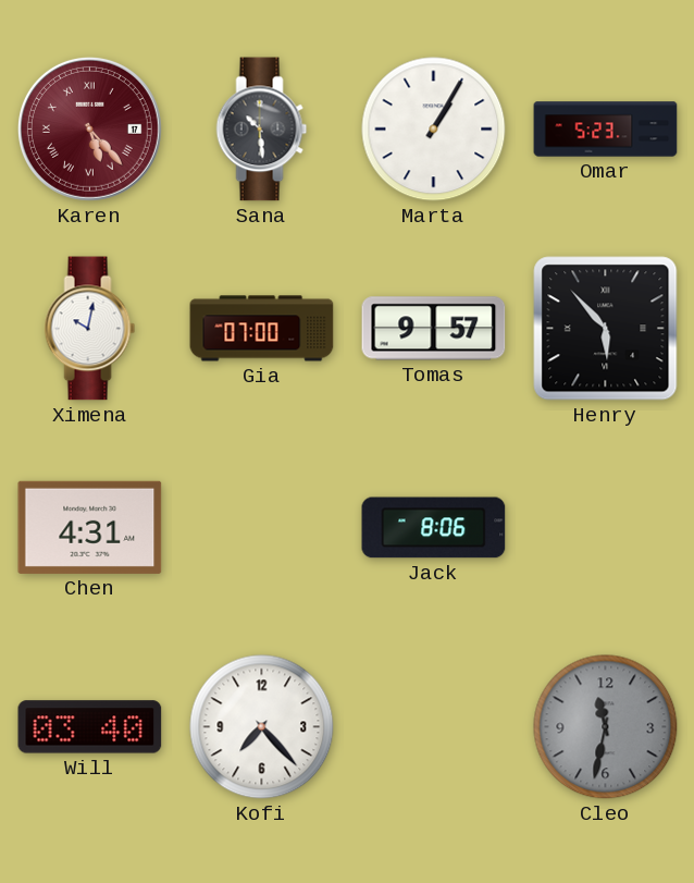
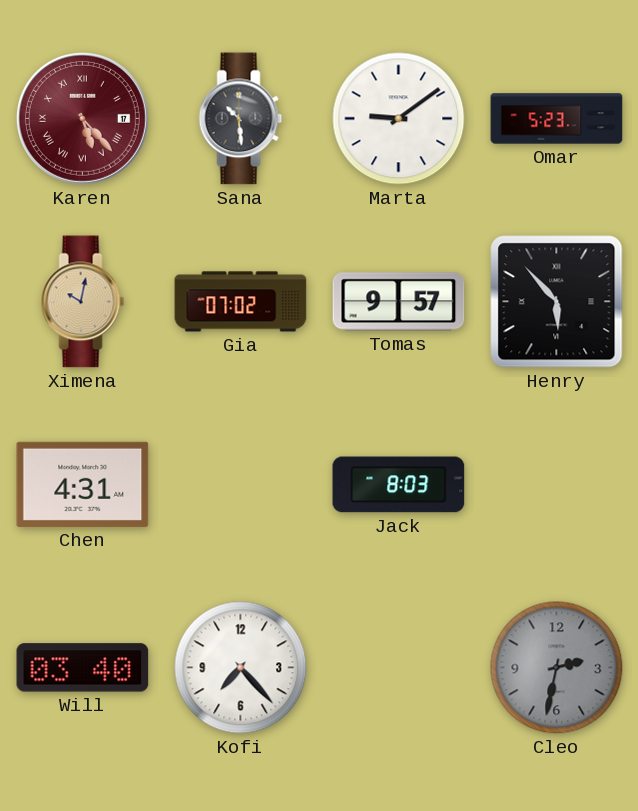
Marta: 1:05 -> 9:09
Ximena dial: white -> champagne
Gia: 07:00 -> 07:02
Jack: 8:06 -> 8:03
Cleo: 11:32 -> 2:32
